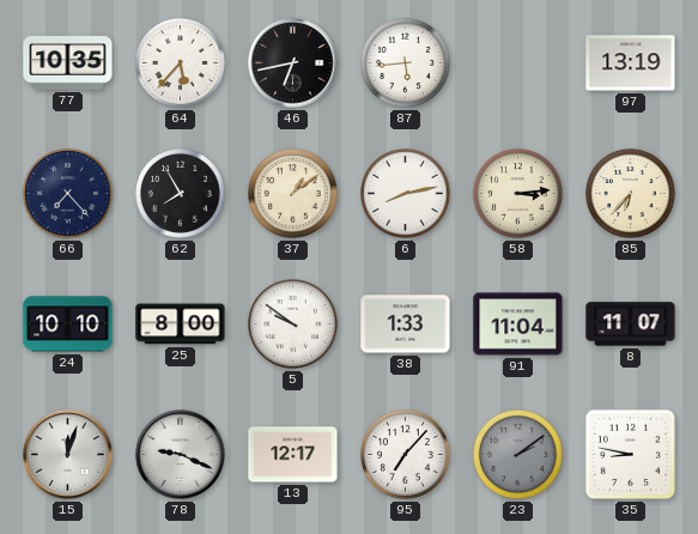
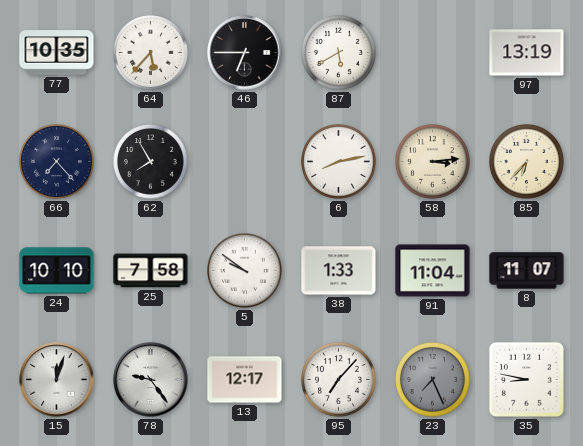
46: 6:43 -> 6:45
87: 5:44 -> 5:40
37: 1:09 -> none
25: 8:00 -> 7:58
78: 9:19 -> 9:24
23: 2:09 -> 7:26
